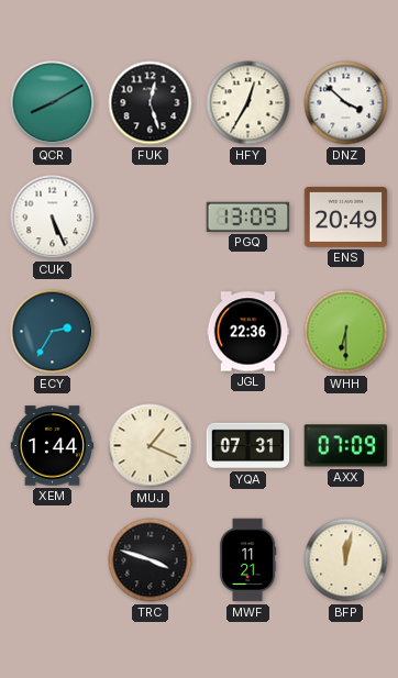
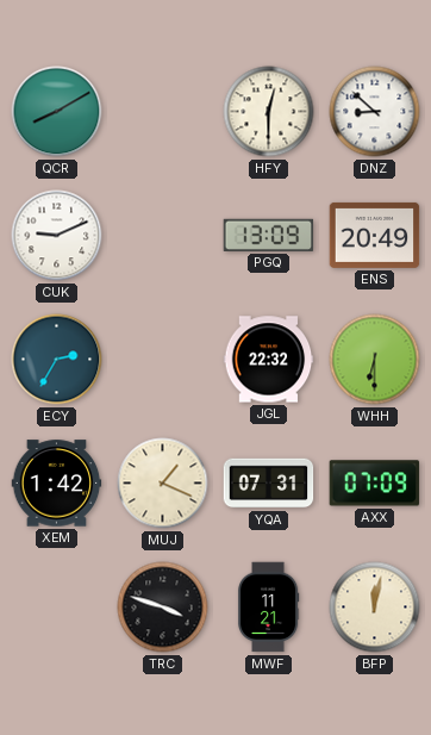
FUK: 12:27 -> none
HFY: 12:35 -> 12:30
DNZ: 3:52 -> 8:52
CUK: 5:26 -> 9:11
JGL: 22:36 -> 22:32
XEM: 1:44 -> 1:42
